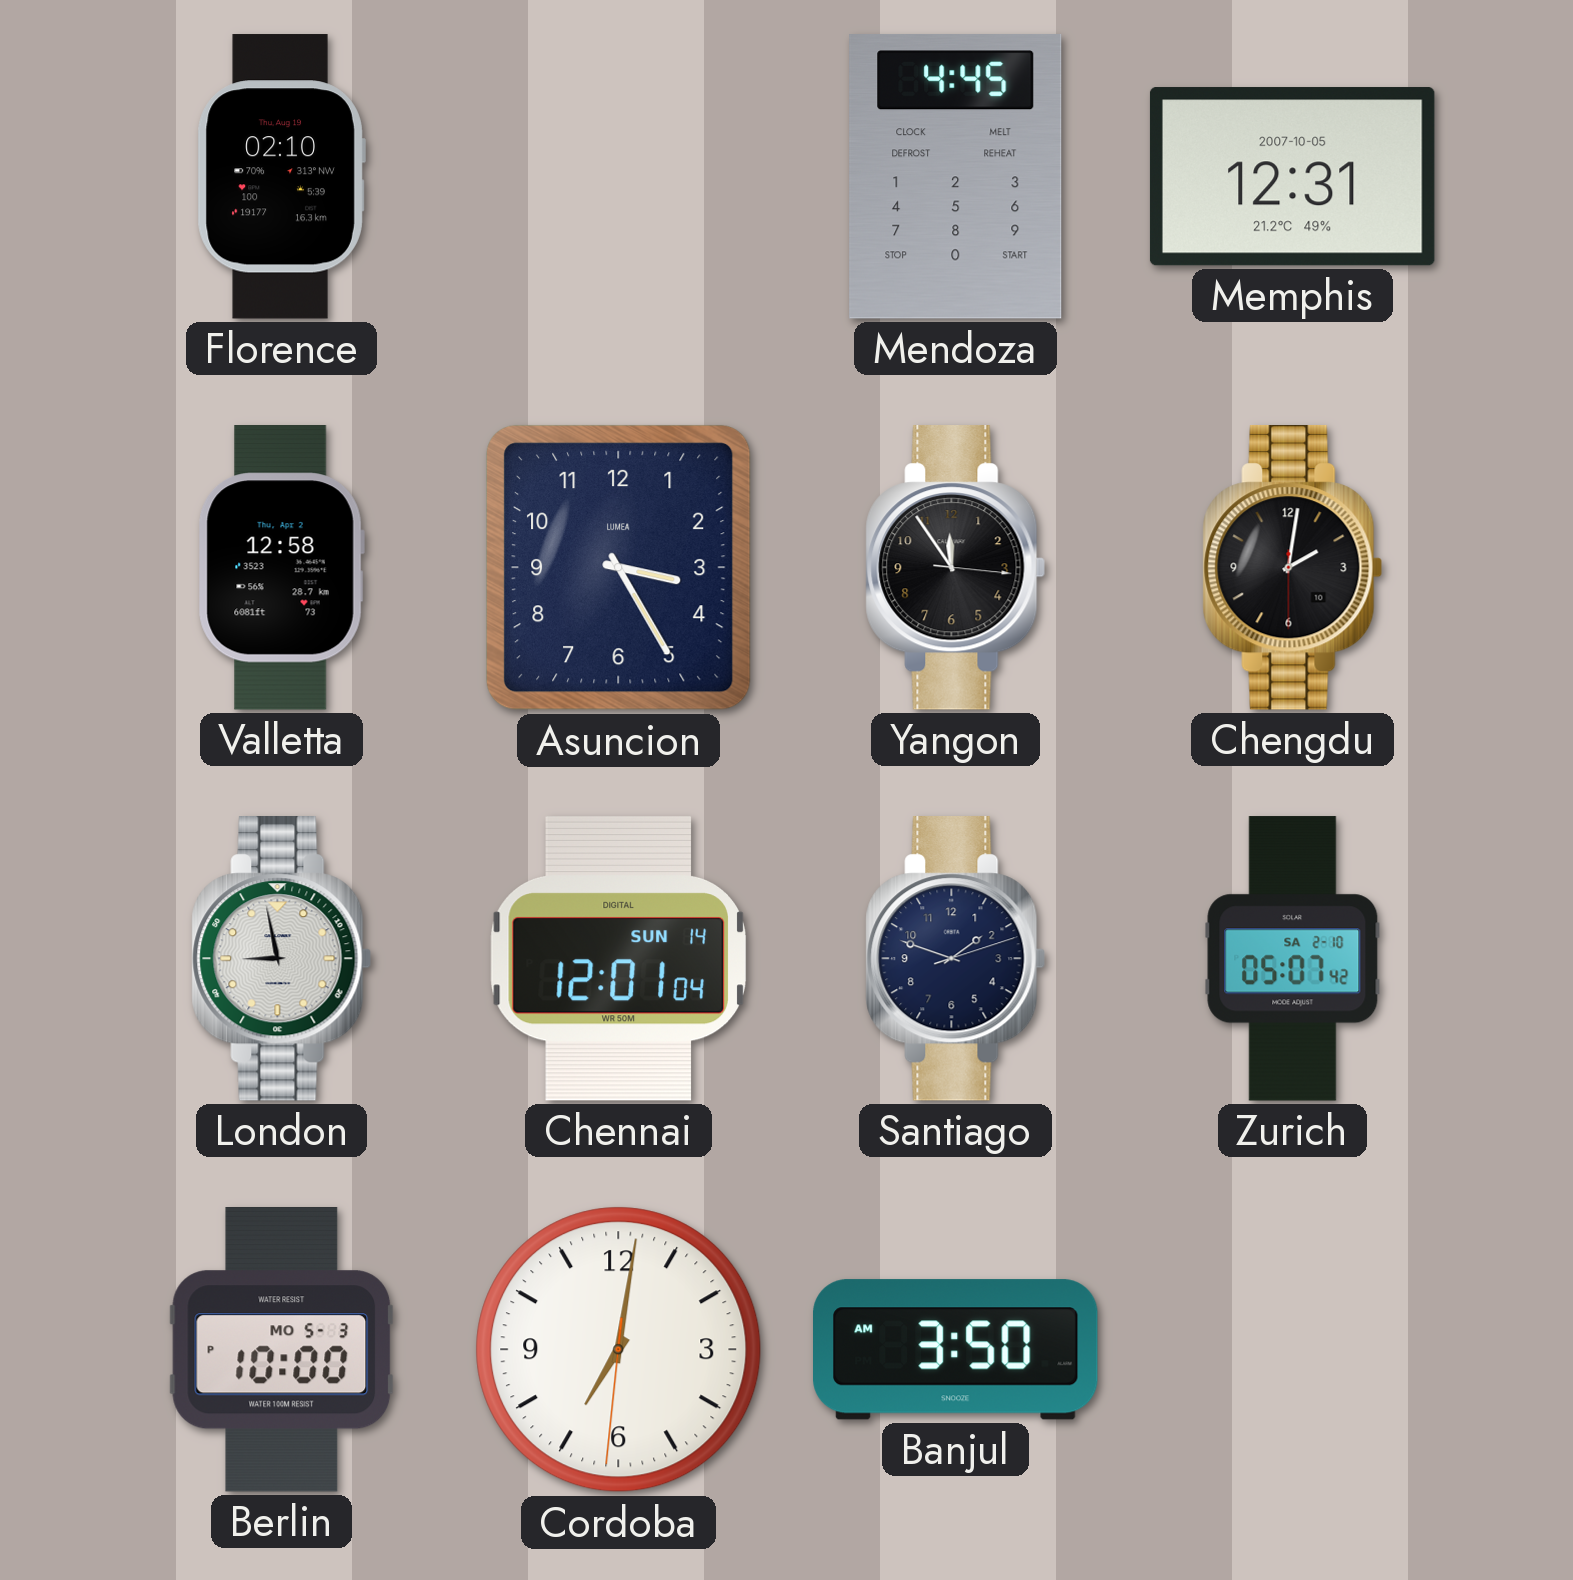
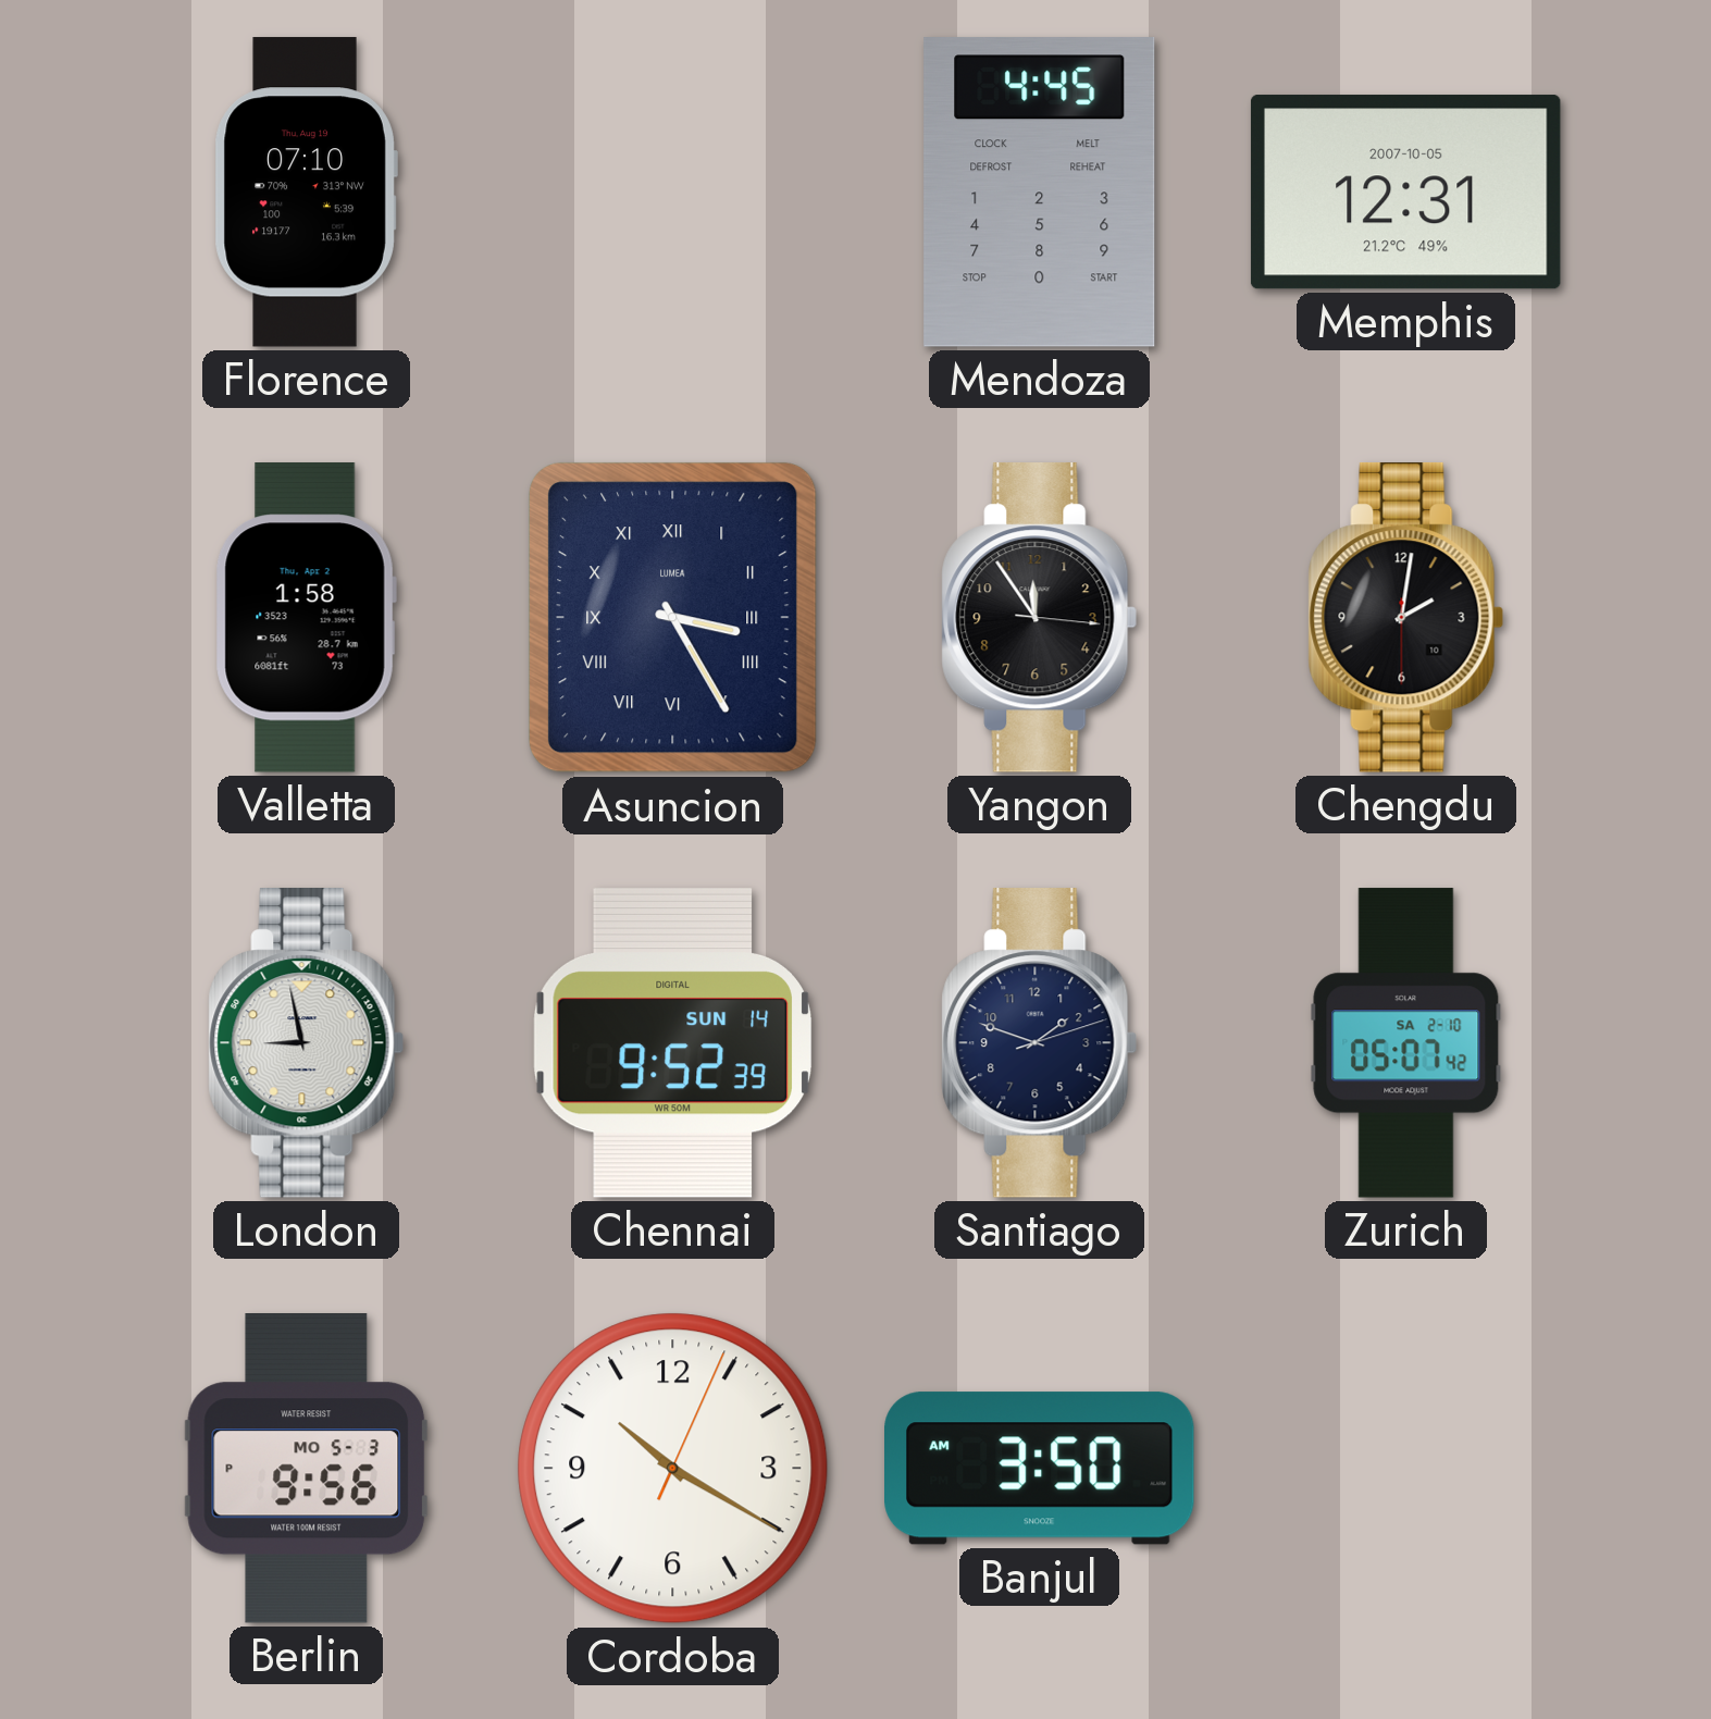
Florence: 02:10 -> 07:10
Valletta: 12:58 -> 1:58
Asuncion numerals: Arabic -> Roman
Chennai: 12:01 -> 9:52
Berlin: 10:00 -> 9:56
Cordoba: 7:01 -> 10:20
